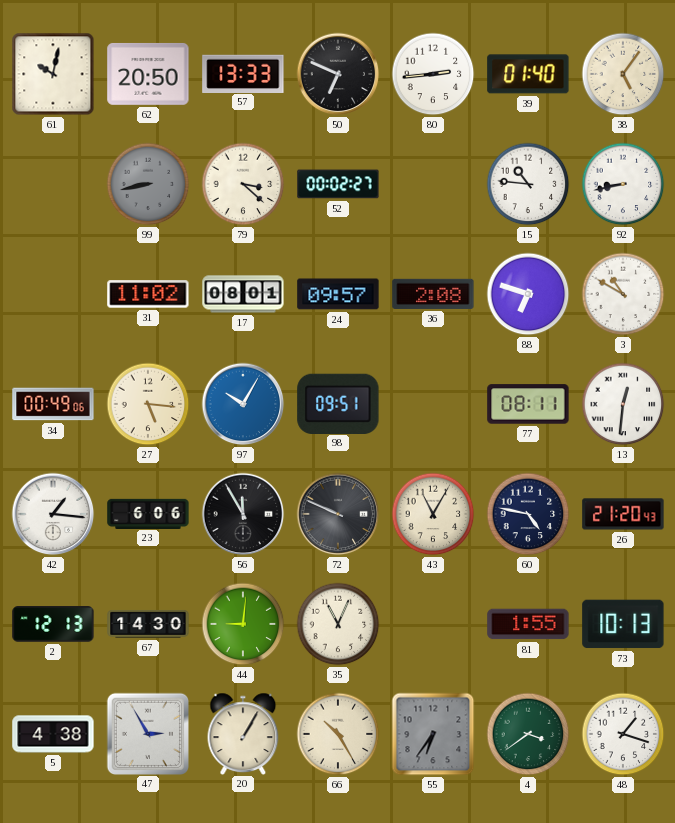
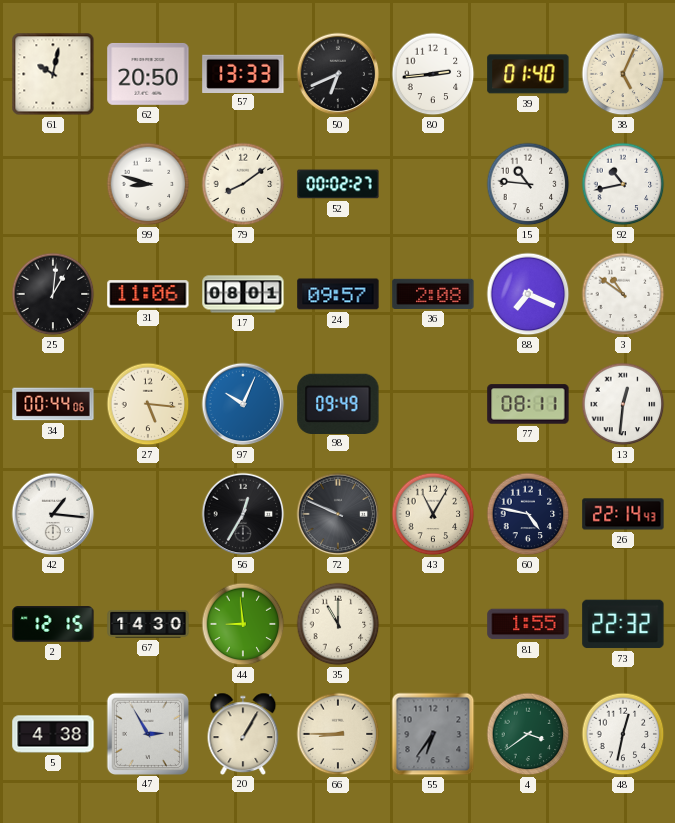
50: 6:49 -> 6:41
38: 5:06 -> 5:04
99: 8:43 -> 8:48
99 dial: grey -> white
79: 3:22 -> 8:09
92: 8:43 -> 10:43
25: none -> 1:01
31: 11:02 -> 11:06
88: 6:48 -> 7:19
3: 10:50 -> 10:51
34: 00:49 -> 00:44
97: 10:05 -> 10:04
98: 09:51 -> 09:49
23: 6:06 -> none
56: 11:55 -> 12:35
26: 21:20 -> 22:14
2: 12:13 -> 12:15
44: 9:01 -> 8:59
35: 11:04 -> 11:00
73: 10:13 -> 22:32
66: 10:25 -> 8:45
48: 1:18 -> 12:32
